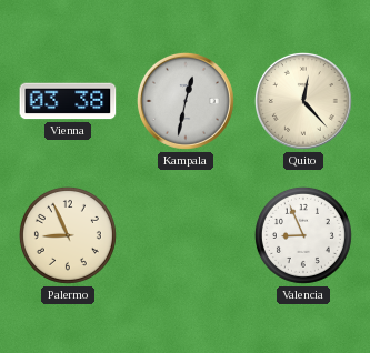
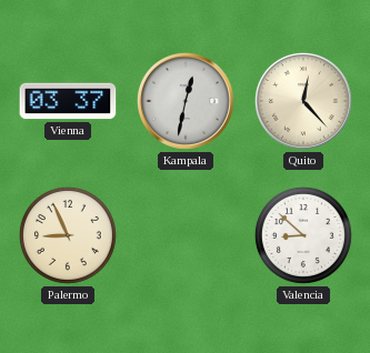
Vienna: 03:38 -> 03:37
Valencia: 8:56 -> 8:52
